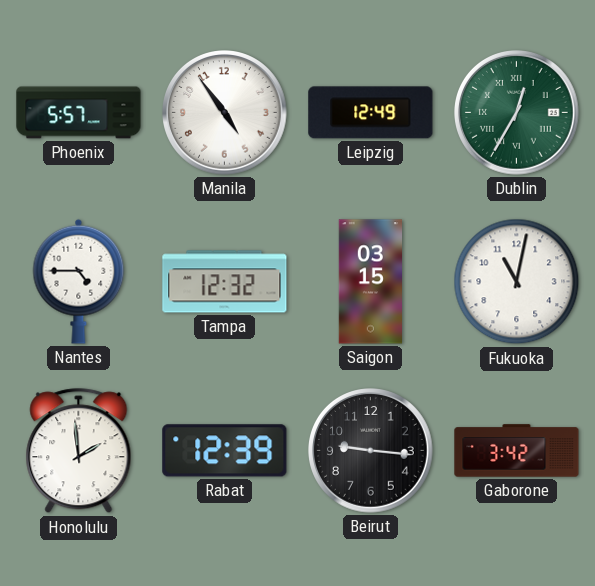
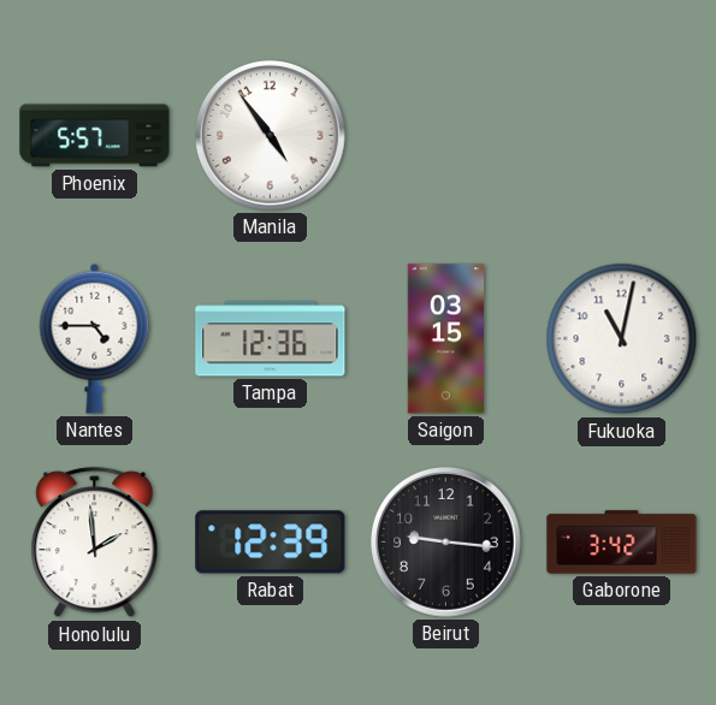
Leipzig: 12:49 -> none
Dublin: 12:35 -> none
Tampa: 12:32 -> 12:36
